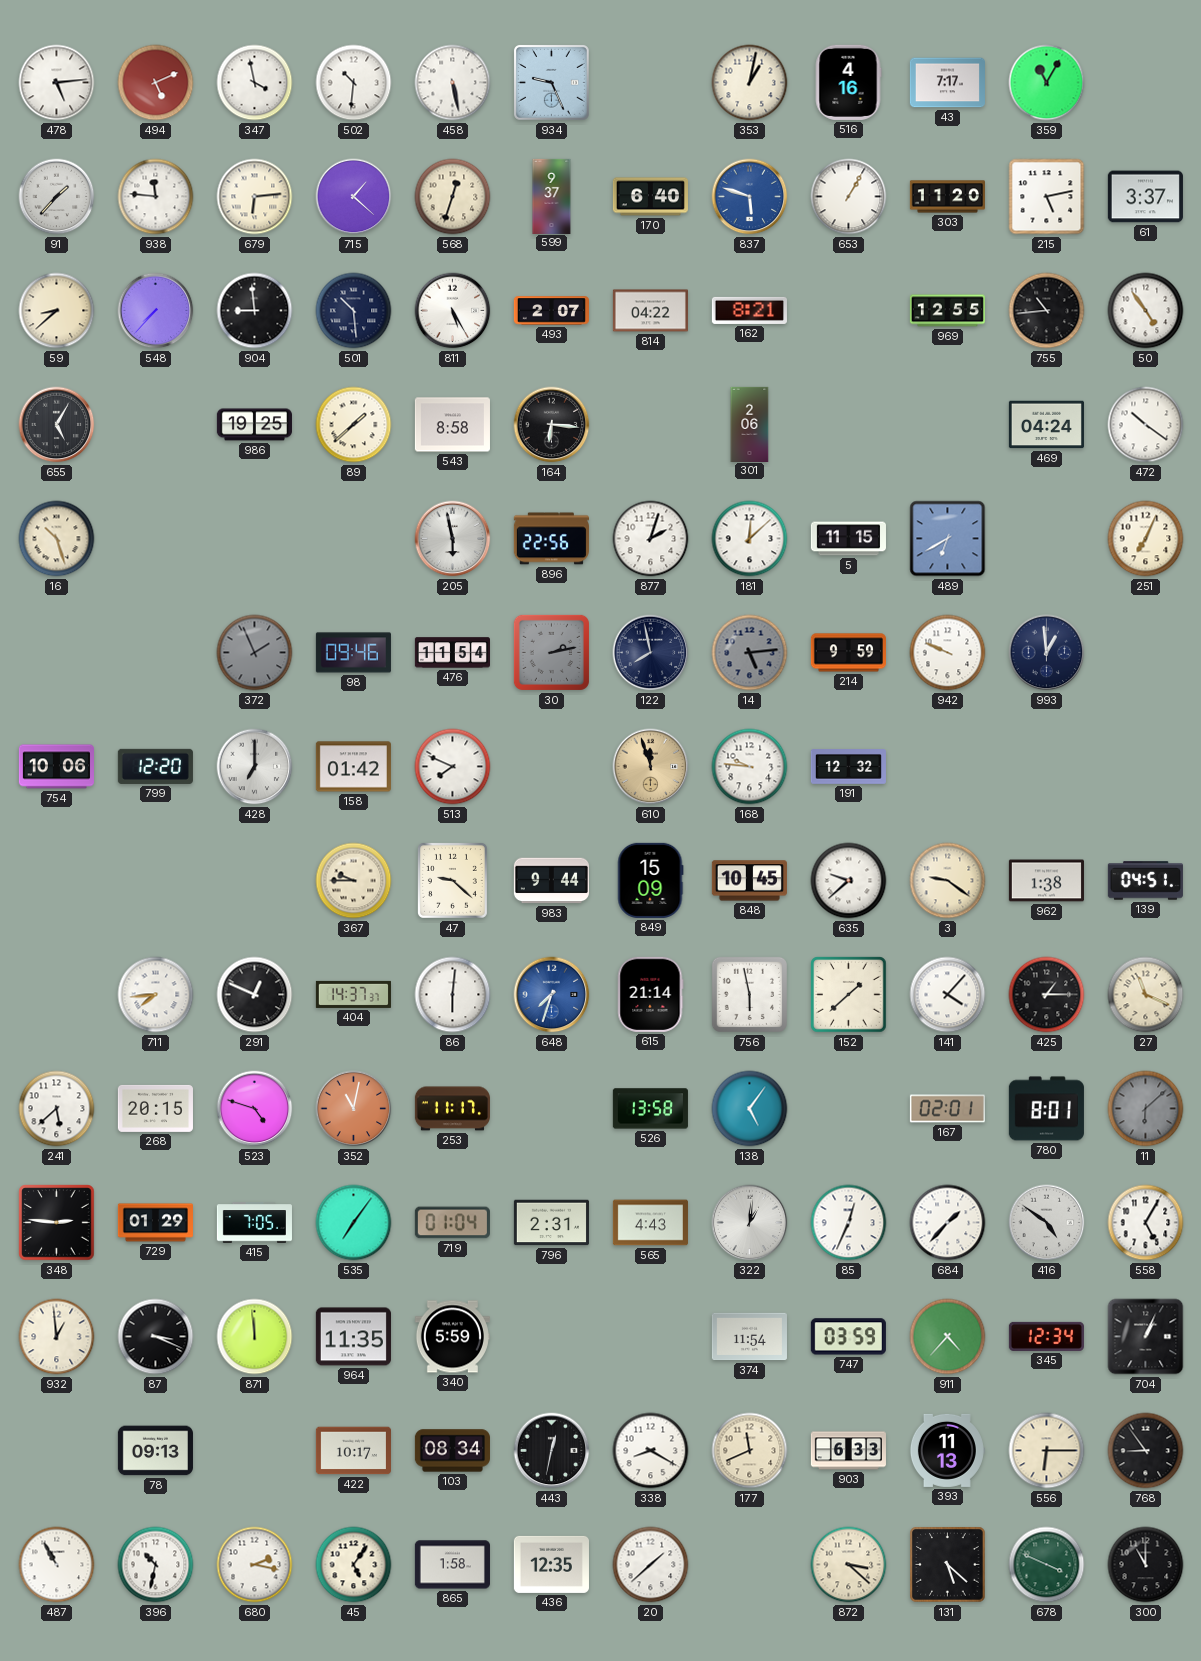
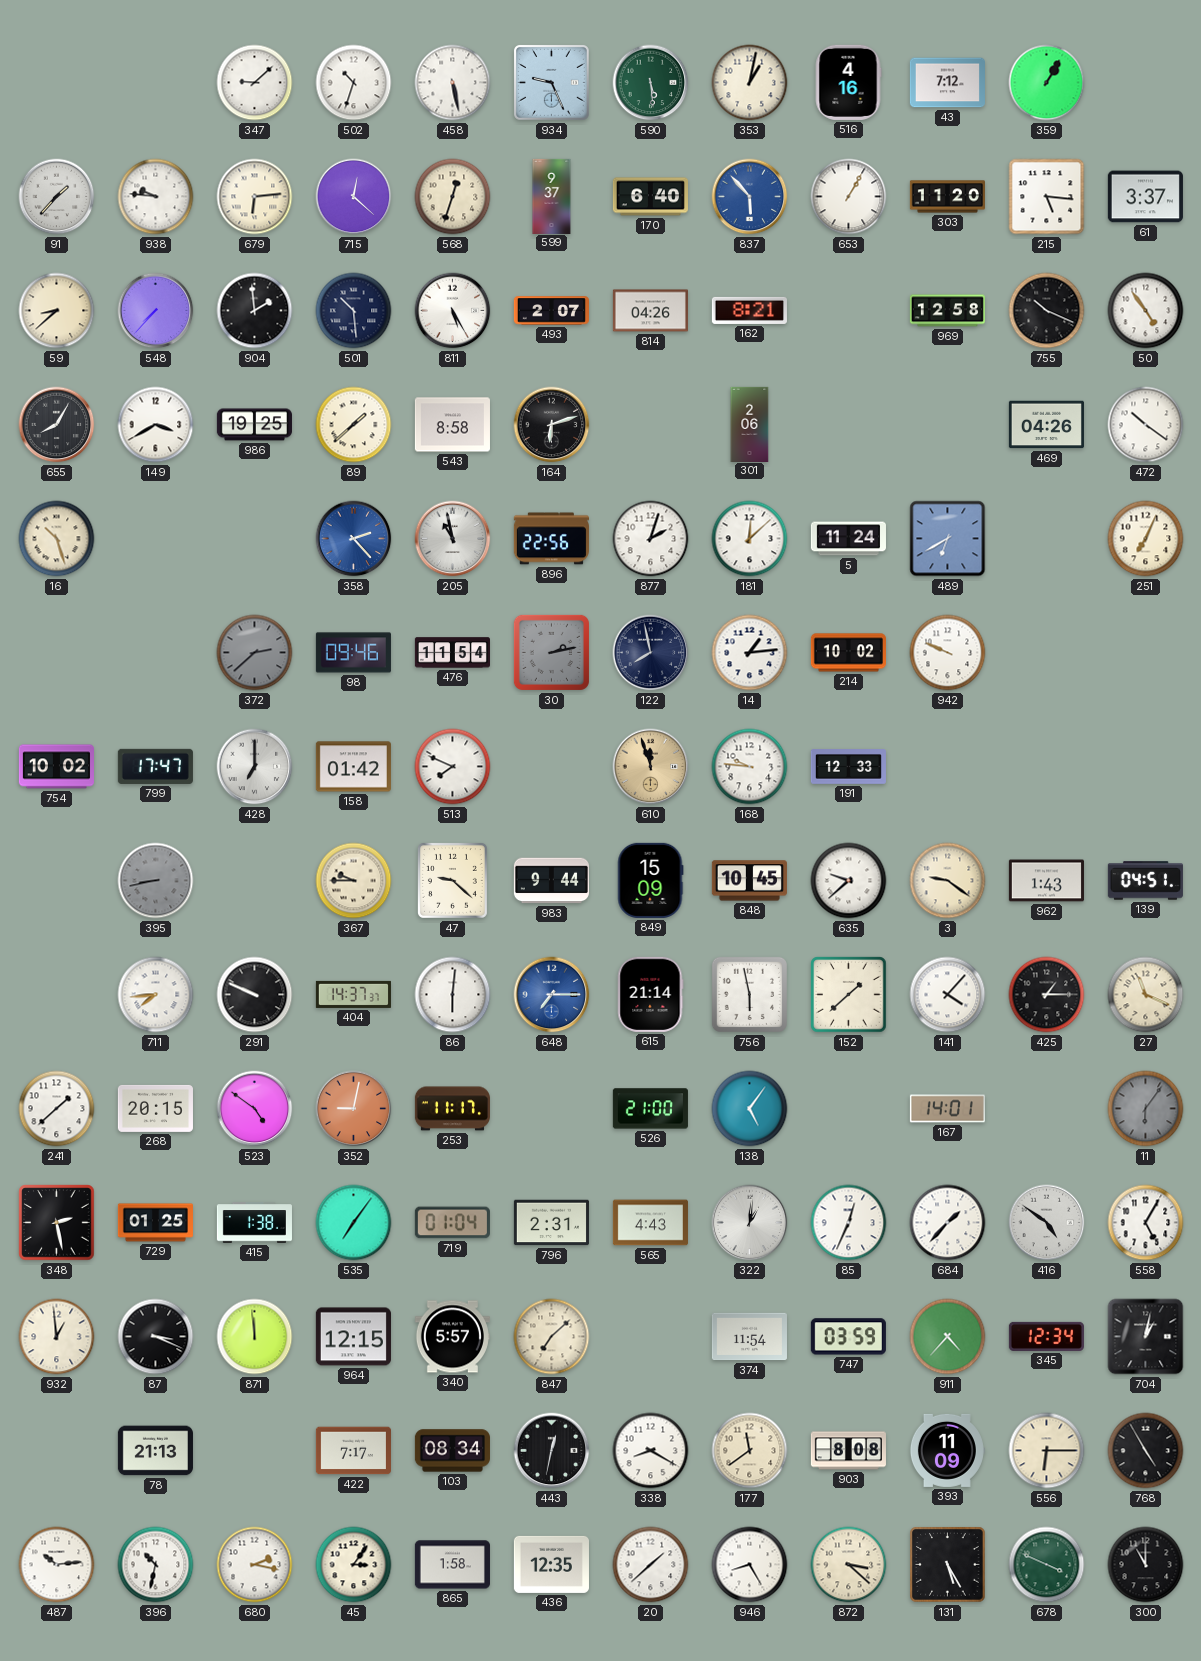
478: 5:14 -> none
494: 5:11 -> none
347: 3:58 -> 9:08
502: 10:31 -> 10:33
590: none -> 5:29
43: 7:17 -> 7:12
359: 11:05 -> 1:05
938: 11:46 -> 9:46
715: 1:22 -> 12:22
837: 5:48 -> 5:53
215: 5:13 -> 5:16
904: 8:59 -> 1:59
814: 04:22 -> 04:26
969: 12:55 -> 12:58
755: 10:44 -> 10:19
655: 5:05 -> 8:05
149: none -> 3:40
164: 6:16 -> 6:12
469: 04:24 -> 04:26
358: none -> 2:23
205: 5:58 -> 10:58
5: 11:15 -> 11:24
372: 1:56 -> 2:38
14: 5:14 -> 1:14
14 dial: grey -> white
214: 9:59 -> 10:02
993: 12:59 -> none
754: 10:06 -> 10:02
799: 12:20 -> 17:47
191: 12:32 -> 12:33
395: none -> 8:43
962: 1:38 -> 1:43
291: 12:49 -> 9:49
648: 7:33 -> 7:15
241: 5:38 -> 1:38
523: 4:48 -> 4:51
352: 11:02 -> 9:02
526: 13:58 -> 21:00
167: 02:01 -> 14:01
780: 8:01 -> none
11: 6:08 -> 6:06
348: 2:46 -> 2:28
729: 01:29 -> 01:25
415: 7:05 -> 1:38
964: 11:35 -> 12:15
340: 5:59 -> 5:57
847: none -> 7:08
704: 1:04 -> 1:02
78: 09:13 -> 21:13
422: 10:17 -> 7:17
177: 11:41 -> 11:39
903: 6:33 -> 8:08
393: 11:13 -> 11:09
768: 8:54 -> 4:55
487: 10:55 -> 10:14
45: 5:06 -> 3:06
946: none -> 8:25
131: 5:22 -> 5:25
